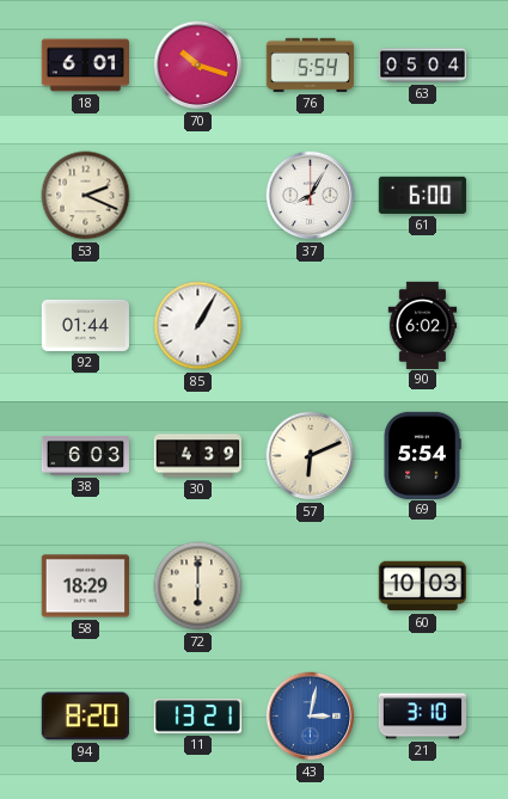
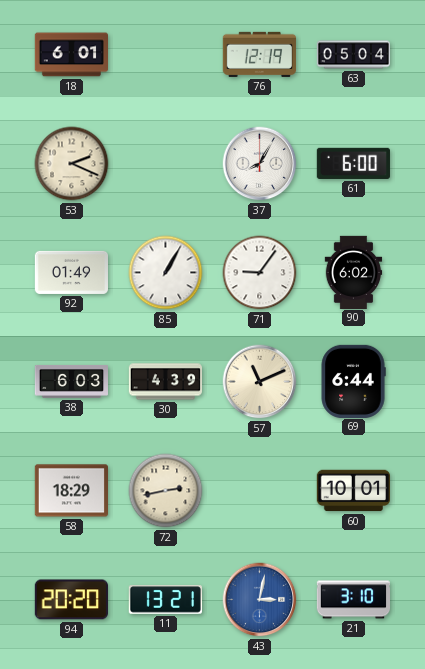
70: 10:18 -> none
76: 5:54 -> 12:19
92: 01:44 -> 01:49
71: none -> 9:06
57: 6:11 -> 11:11
69: 5:54 -> 6:44
72: 6:00 -> 2:43
60: 10:03 -> 10:01
94: 8:20 -> 20:20
